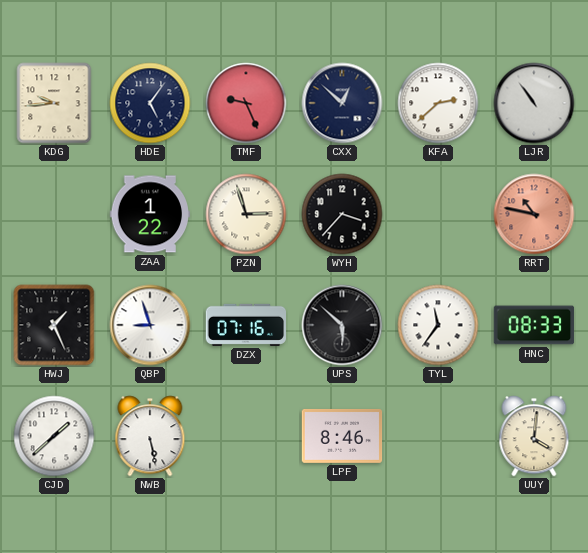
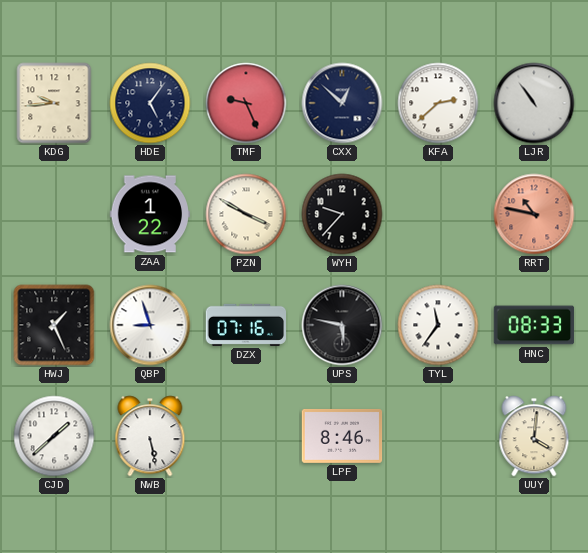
PZN: 2:57 -> 3:50
WYH: 3:37 -> 9:37
UPS: 5:52 -> 5:47
